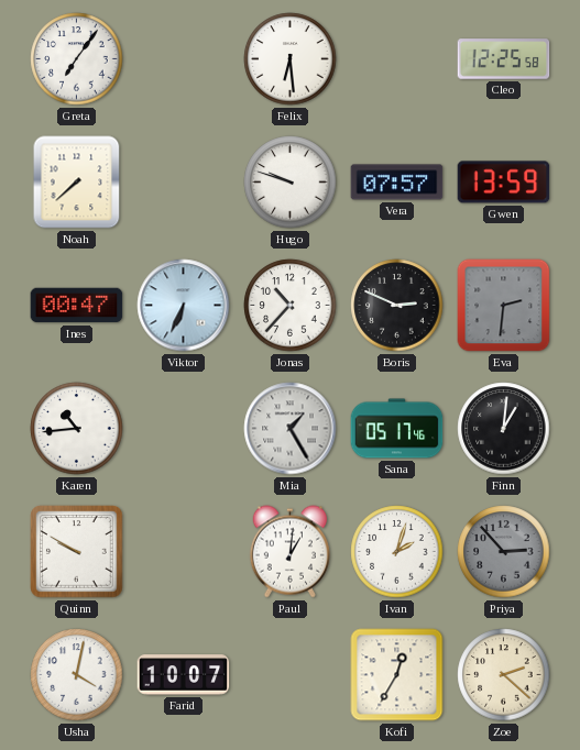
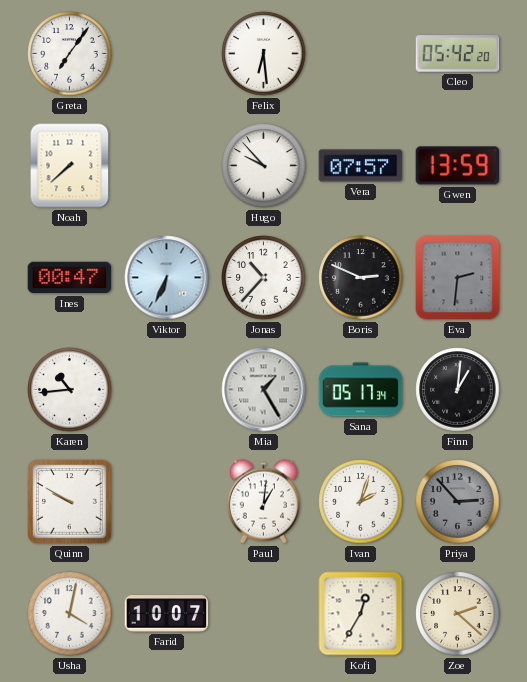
Cleo: 12:25 -> 05:42
Hugo: 9:48 -> 9:53
Sana: 05:17:46 -> 05:17:34
